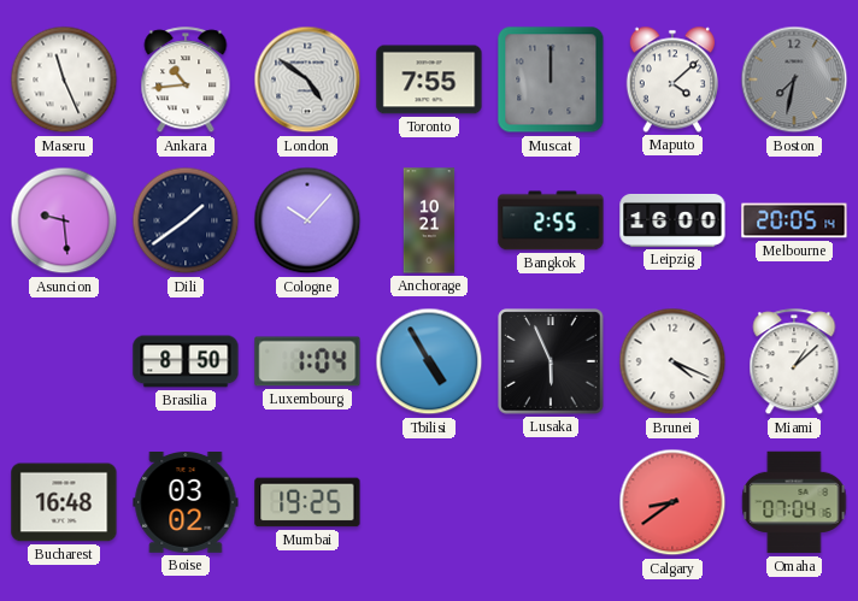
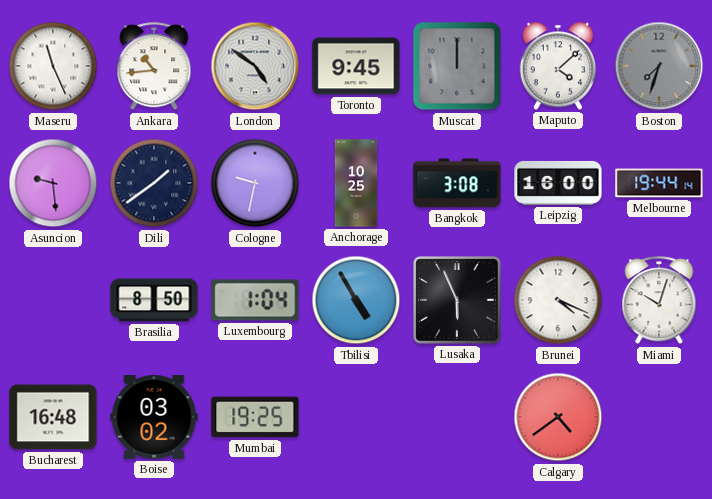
Toronto: 7:55 -> 9:45
Boston: 7:32 -> 7:33
Cologne: 10:07 -> 9:32
Anchorage: 10:21 -> 10:25
Bangkok: 2:55 -> 3:08
Melbourne: 20:05 -> 19:44
Miami: 1:08 -> 10:03
Calgary: 8:39 -> 4:39
Omaha: 07:04 -> none
